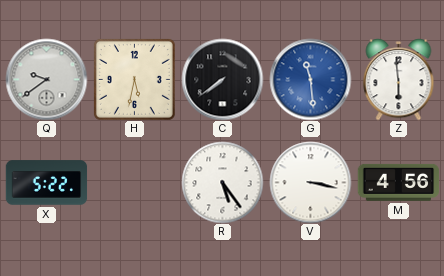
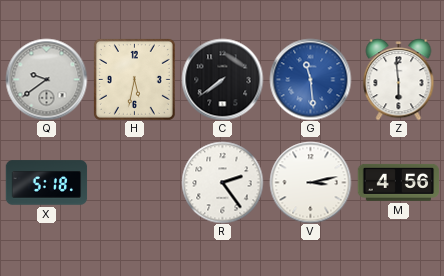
X: 5:22 -> 5:18
R: 5:24 -> 2:24
V: 3:17 -> 3:13
